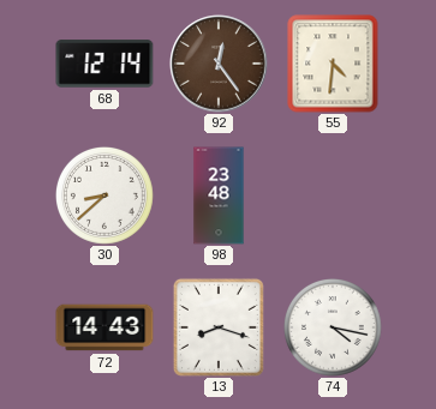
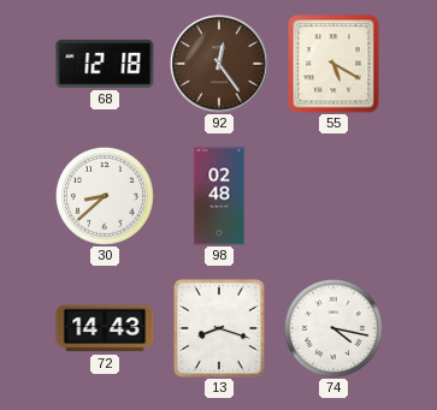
68: 12:14 -> 12:18
55: 4:31 -> 5:20
98: 23:48 -> 02:48
